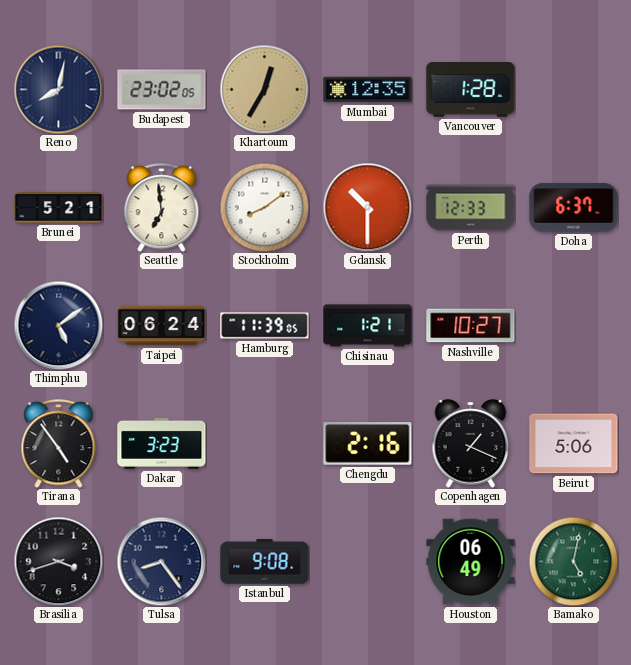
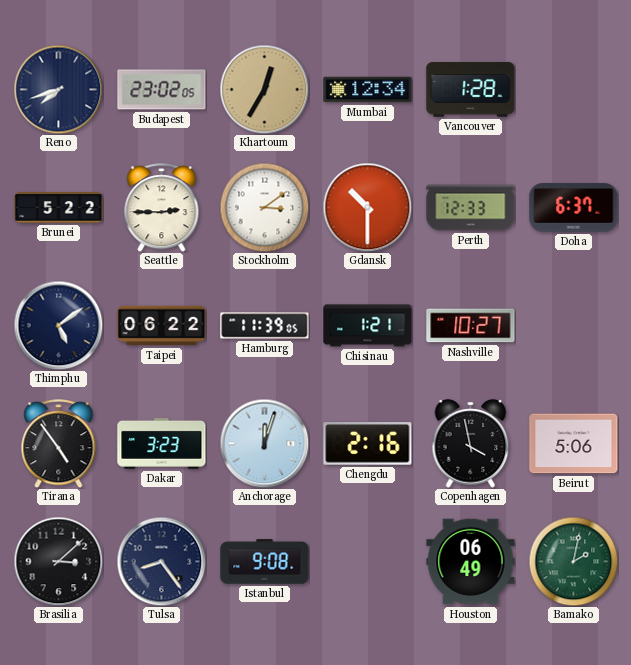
Reno: 8:02 -> 7:42
Mumbai: 12:35 -> 12:34
Brunei: 5:21 -> 5:22
Seattle: 6:59 -> 2:45
Stockholm: 8:09 -> 3:09
Taipei: 06:24 -> 06:22
Anchorage: none -> 12:03
Copenhagen: 1:19 -> 3:58
Brasilia: 3:42 -> 3:08
Bamako: 5:02 -> 2:02
